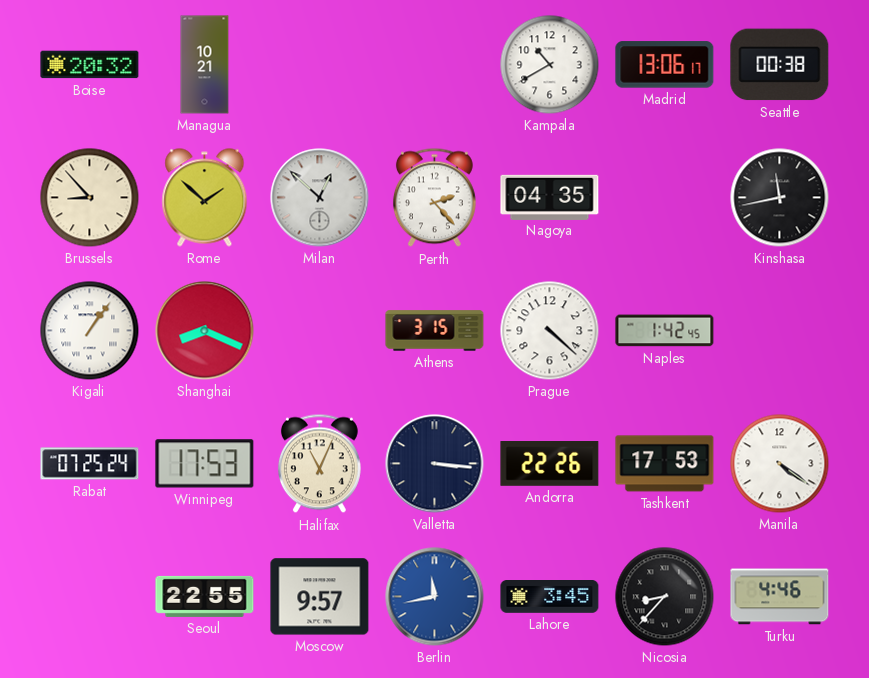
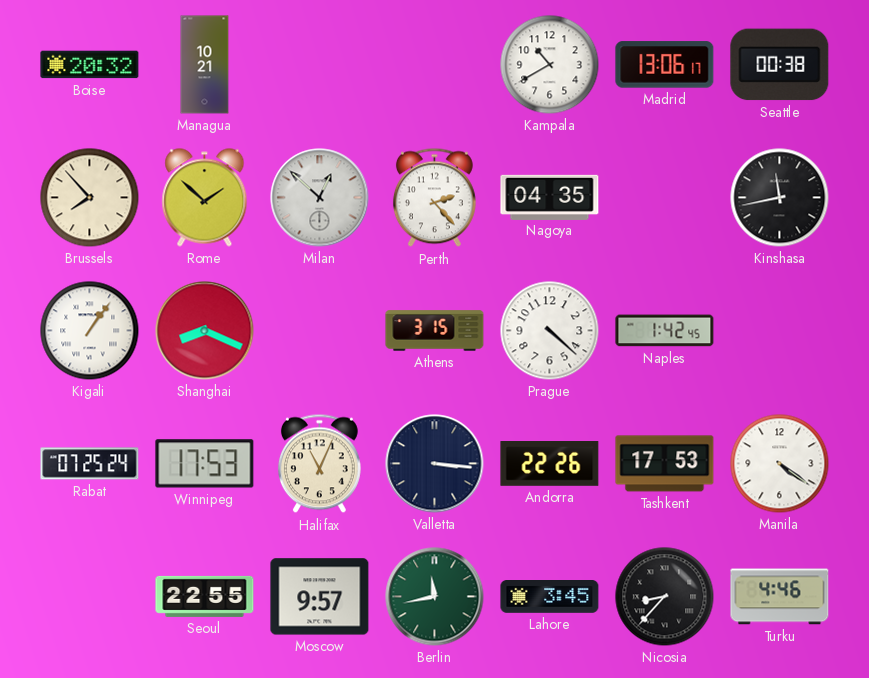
Brussels: 8:53 -> 7:53
Berlin dial: blue -> green
